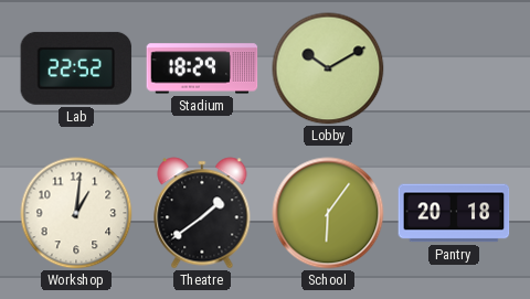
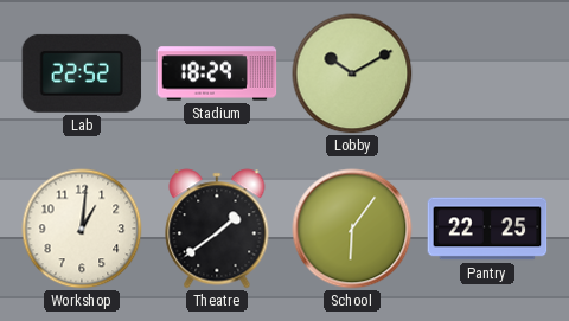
Pantry: 20:18 -> 22:25
